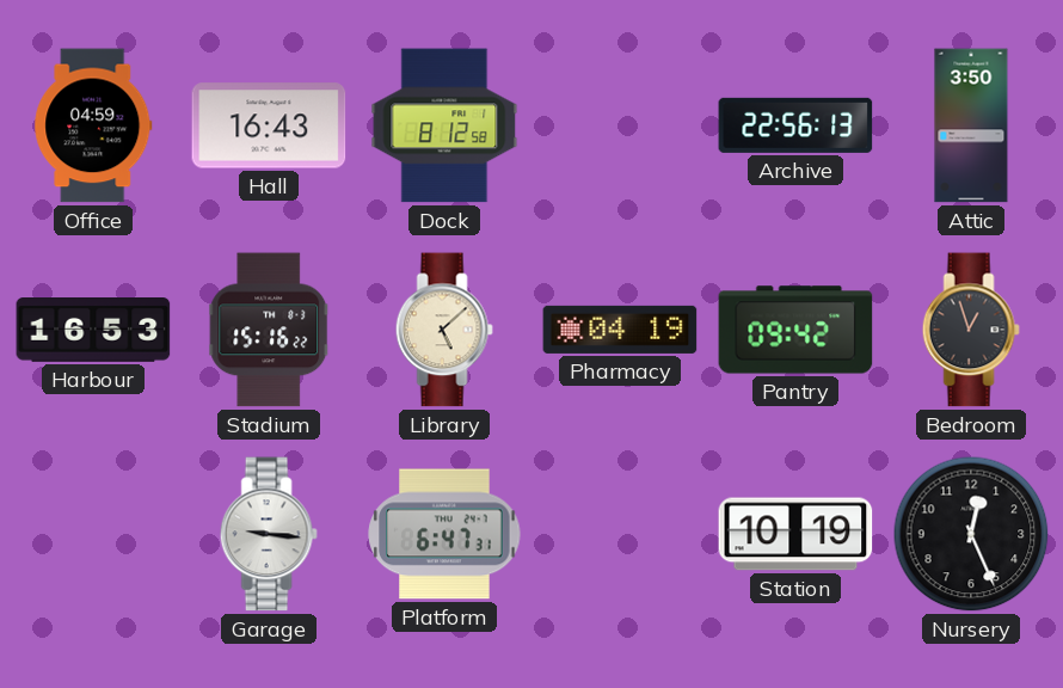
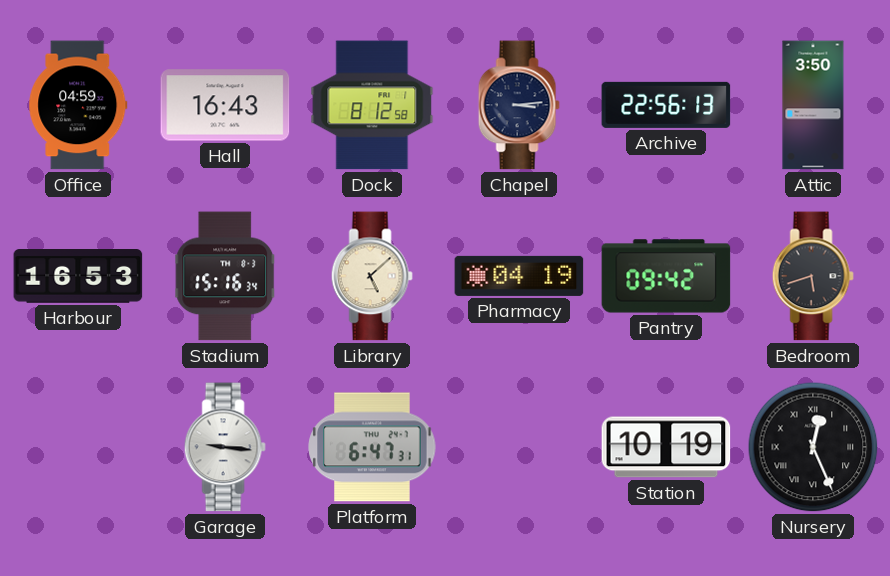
Chapel: none -> 3:14
Stadium: 15:16:22 -> 15:16:34
Bedroom: 12:57 -> 5:42
Nursery numerals: Arabic -> Roman
